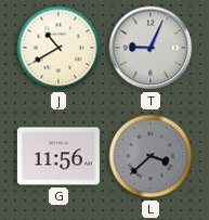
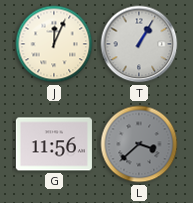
J: 10:40 -> 12:04
T: 9:04 -> 1:05
